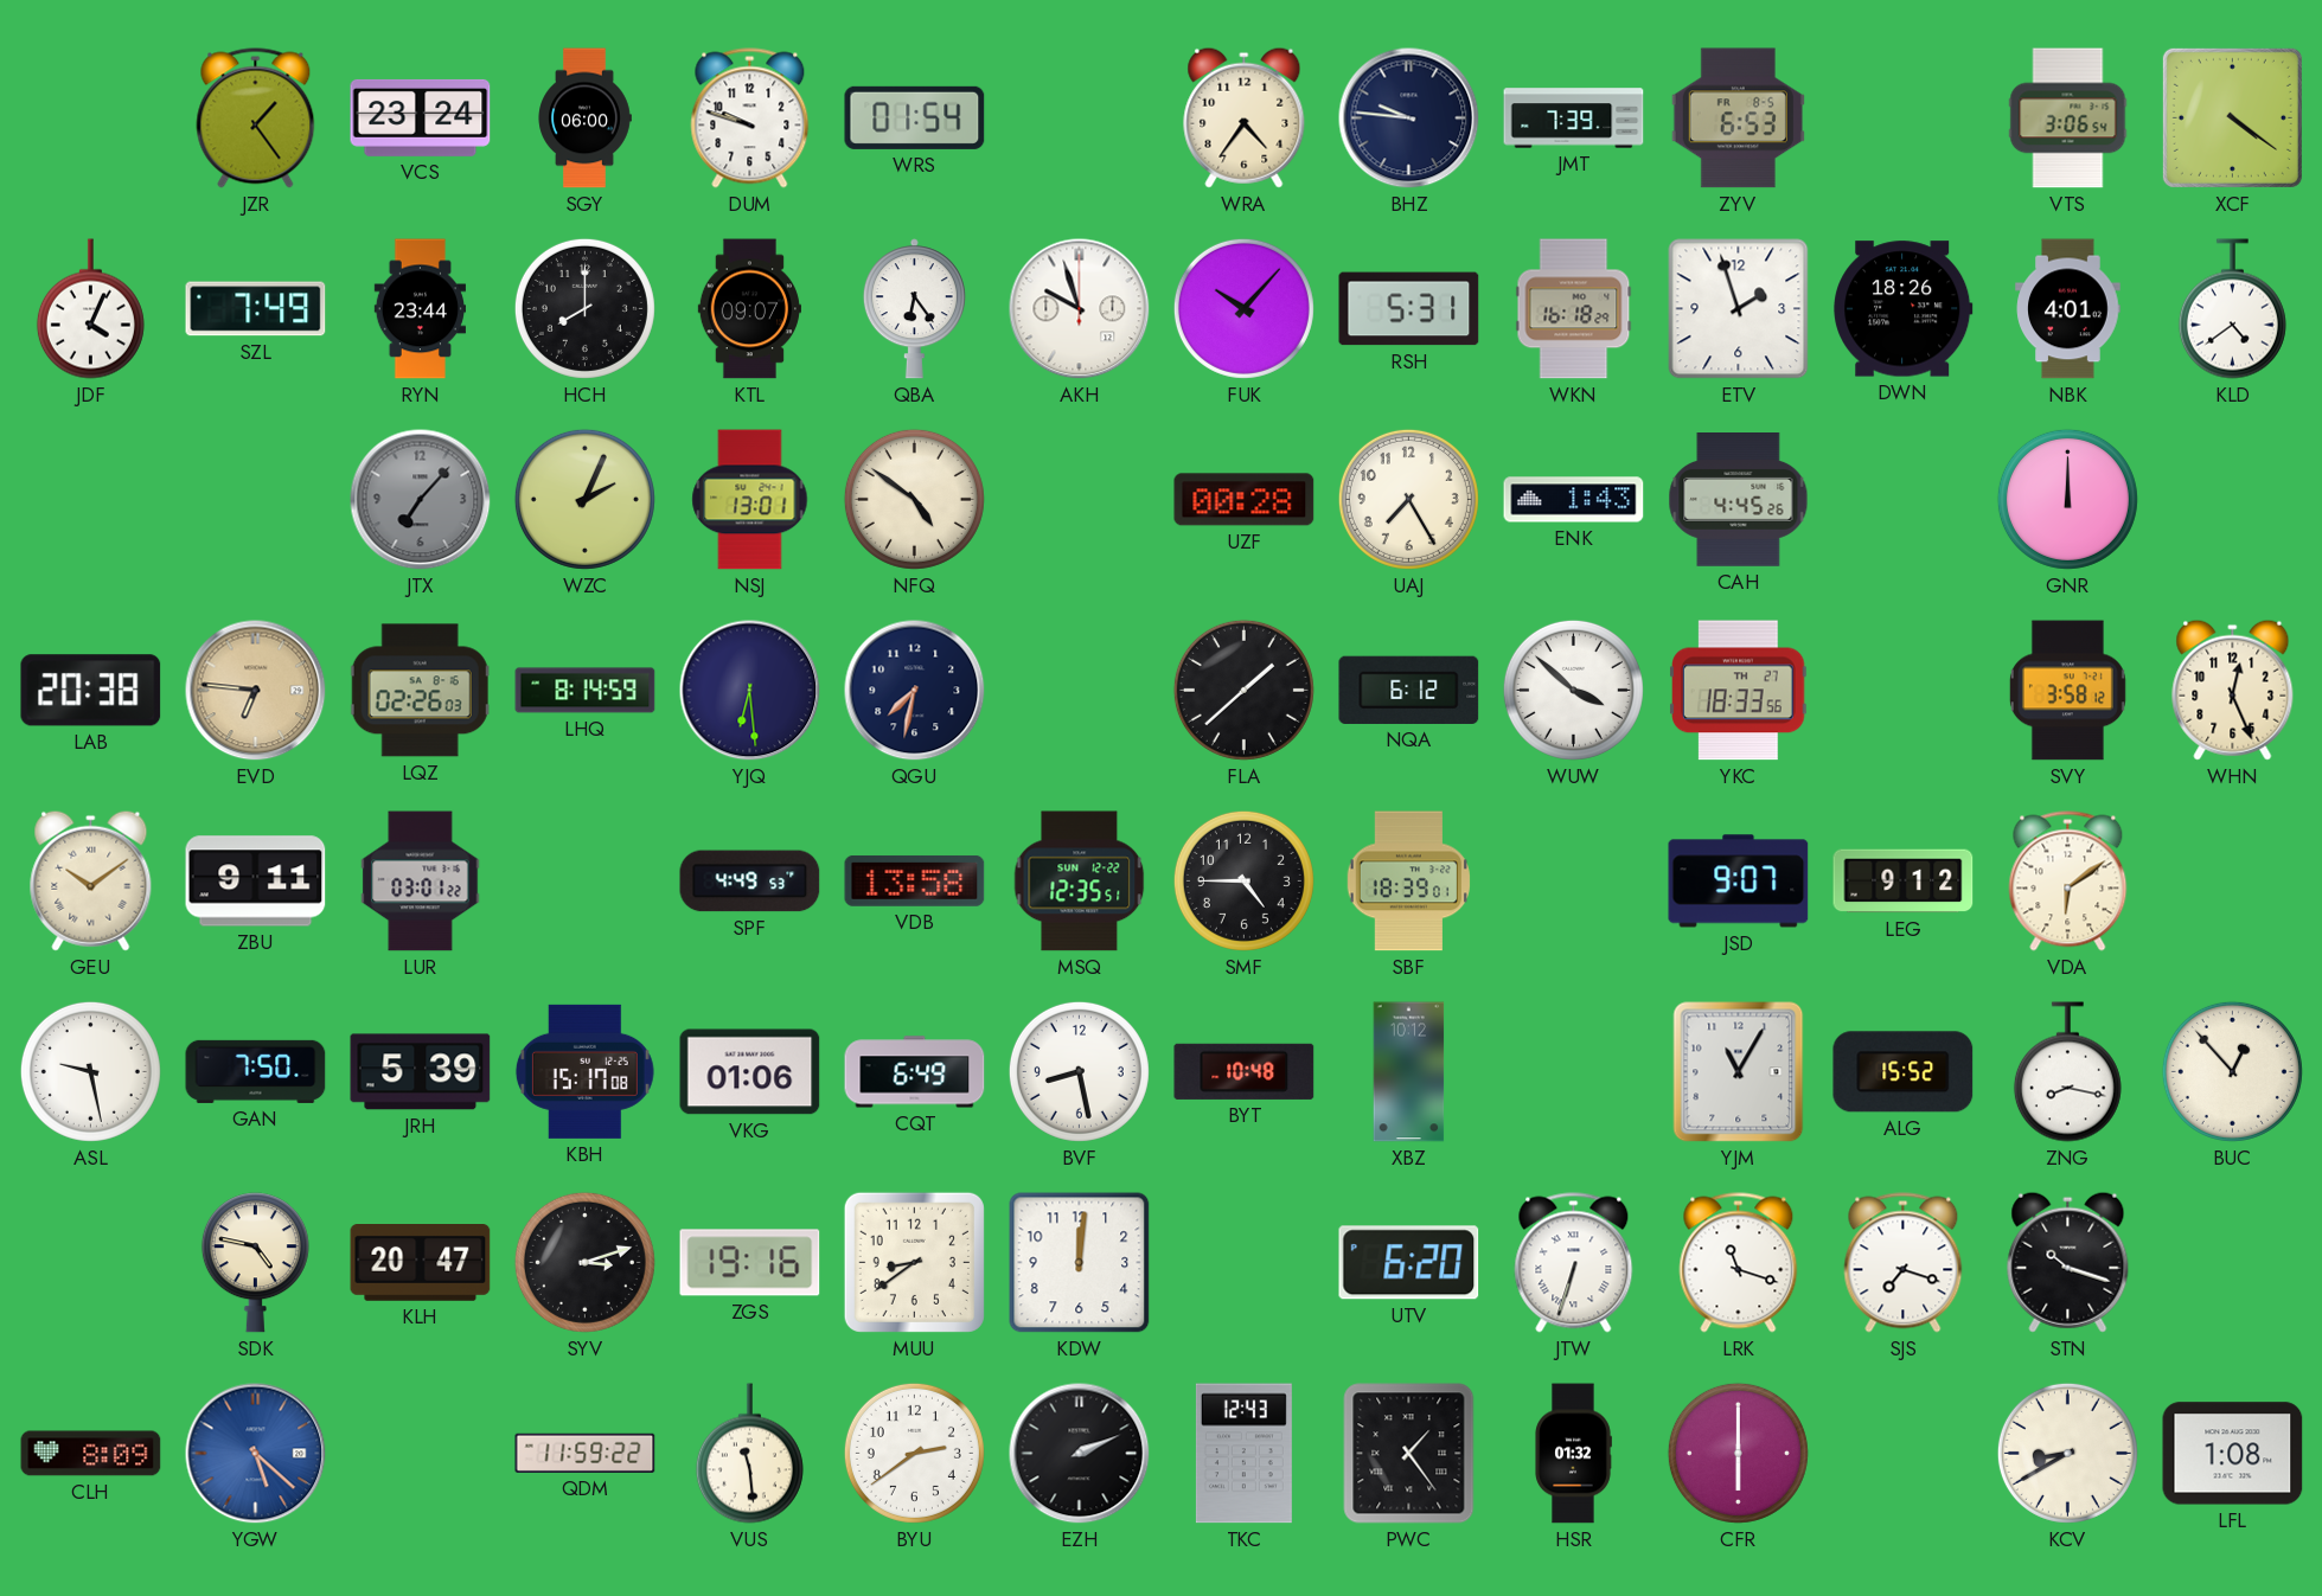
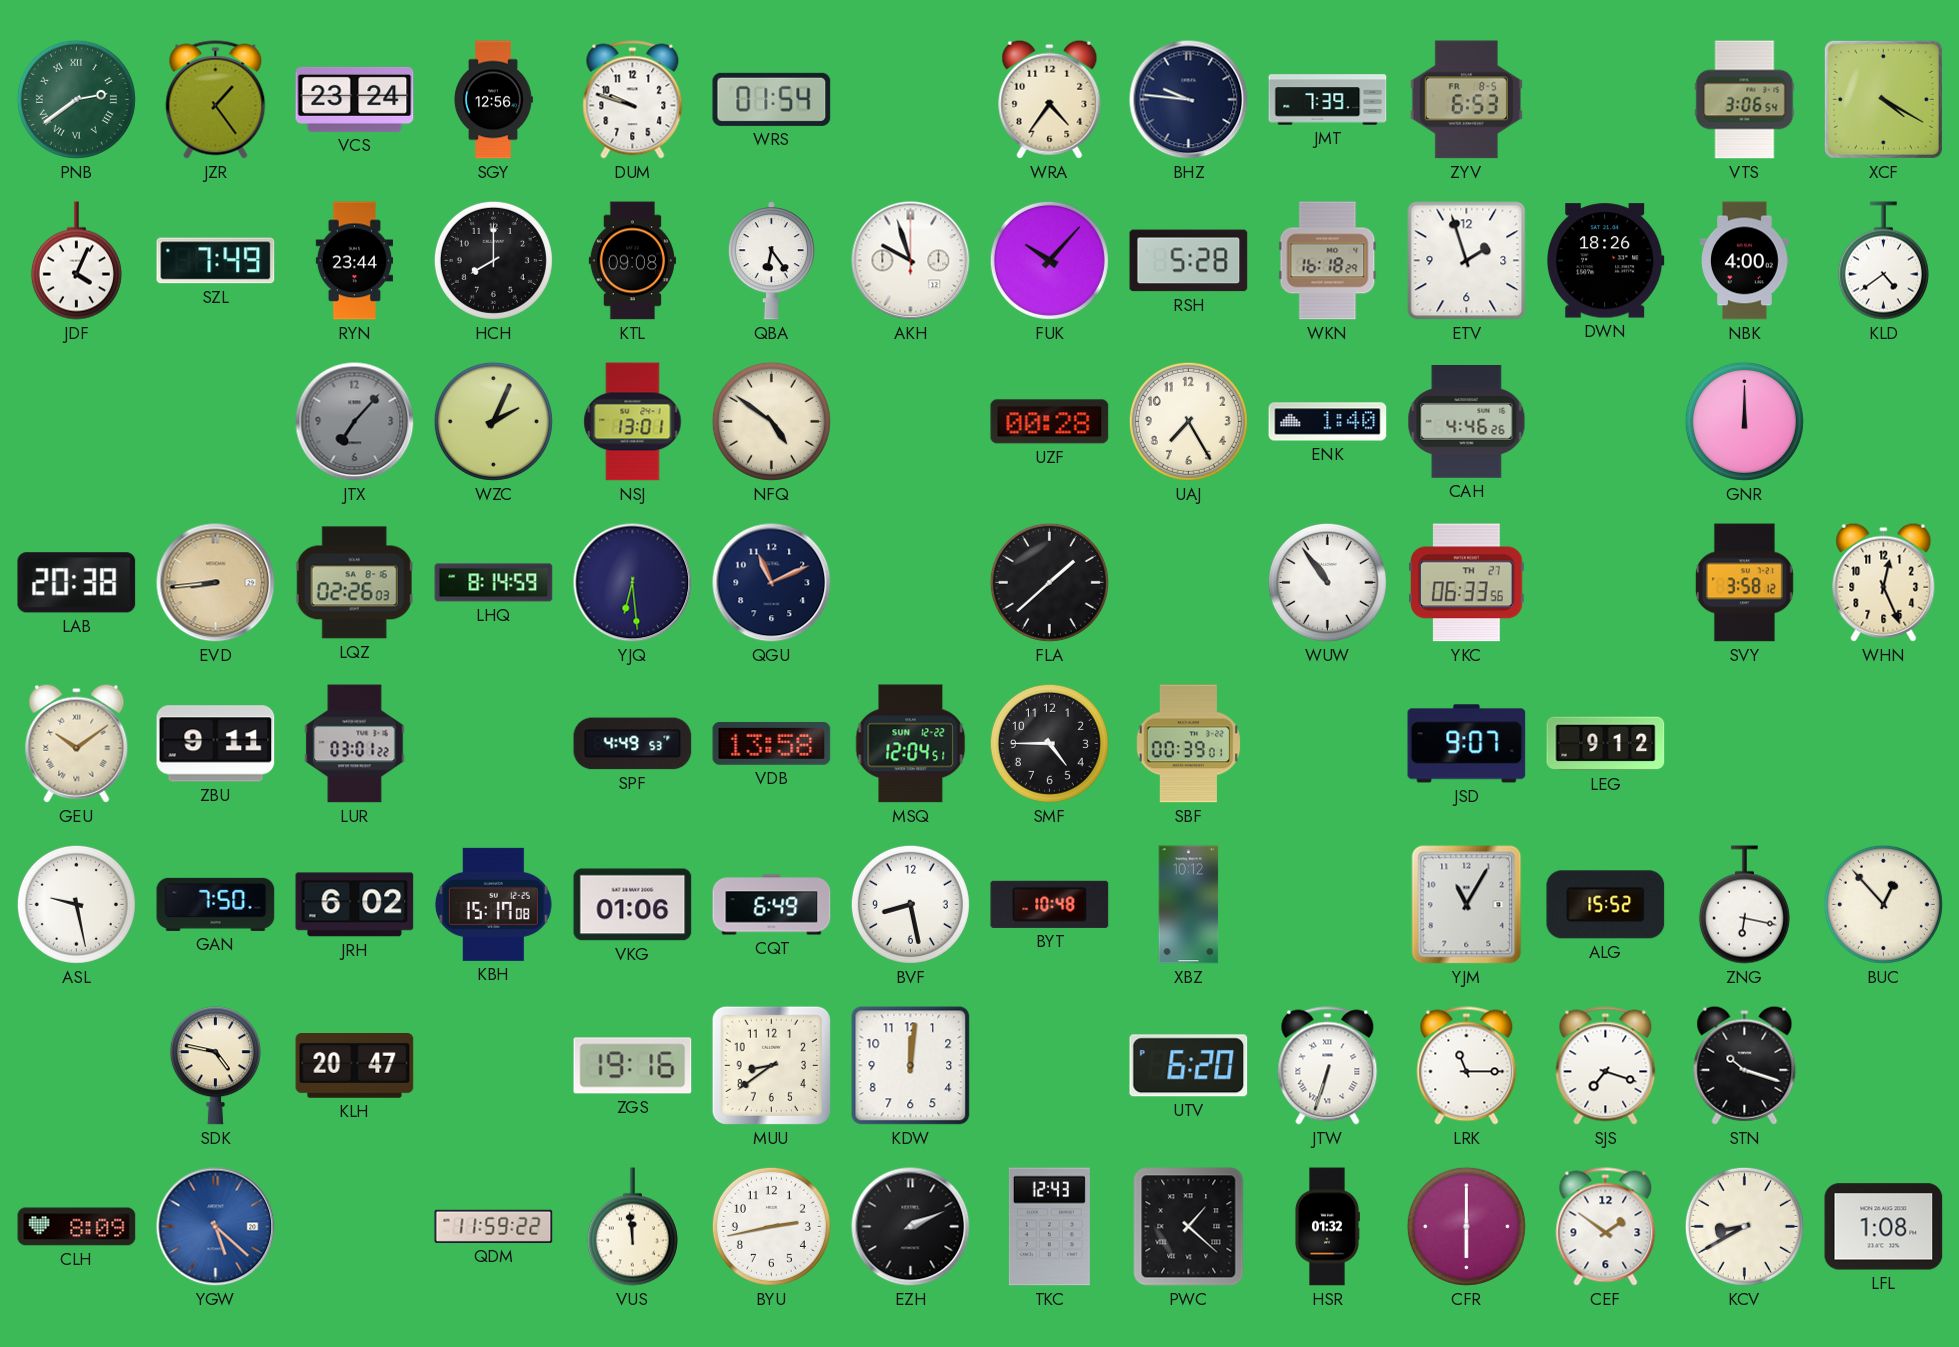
PNB: none -> 2:39
SGY: 06:00 -> 12:56
XCF: 4:21 -> 4:20
KTL: 09:07 -> 09:08
RSH: 5:31 -> 5:28
NBK: 4:01 -> 4:00
ENK: 1:43 -> 1:40
CAH: 4:45 -> 4:46
EVD: 6:46 -> 8:44
QGU: 7:32 -> 11:11
NQA: 6:12 -> none
WUW: 3:52 -> 10:54
YKC: 18:33 -> 06:33
MSQ: 12:35 -> 12:04
SBF: 18:39 -> 00:39
VDA: 6:09 -> none
JRH: 5:39 -> 6:02
ZNG: 8:17 -> 6:17
SYV: 3:12 -> none
LRK: 11:18 -> 11:15
VUS: 11:29 -> 11:59
BYU: 2:39 -> 2:43
PWC: 1:24 -> 1:22
CEF: none -> 1:51
